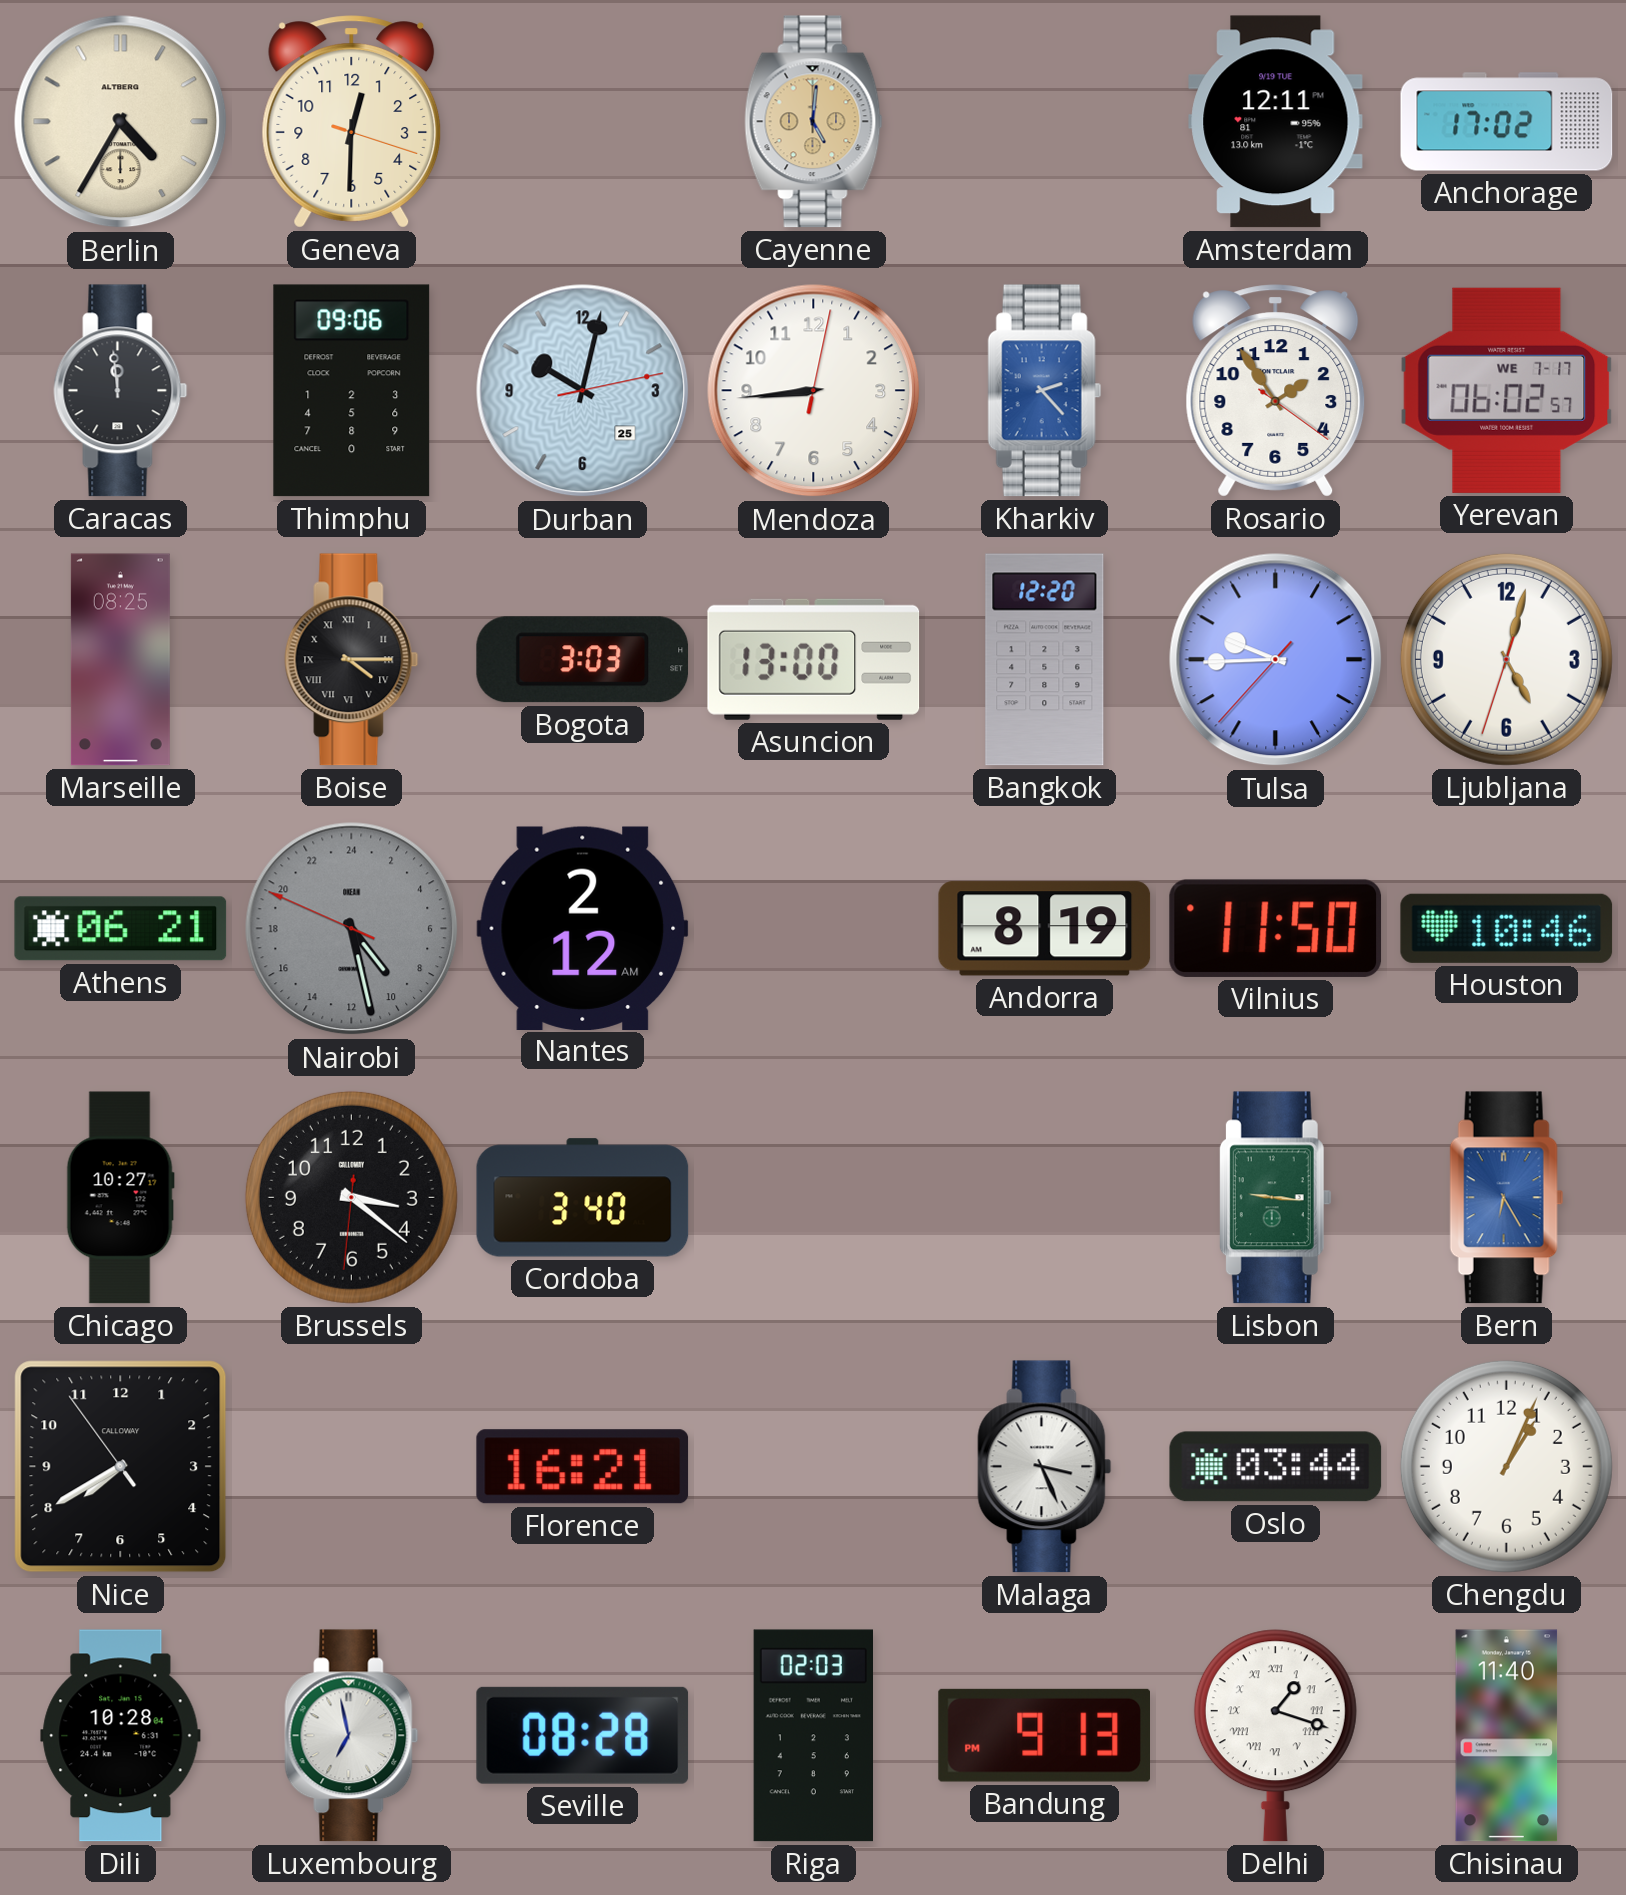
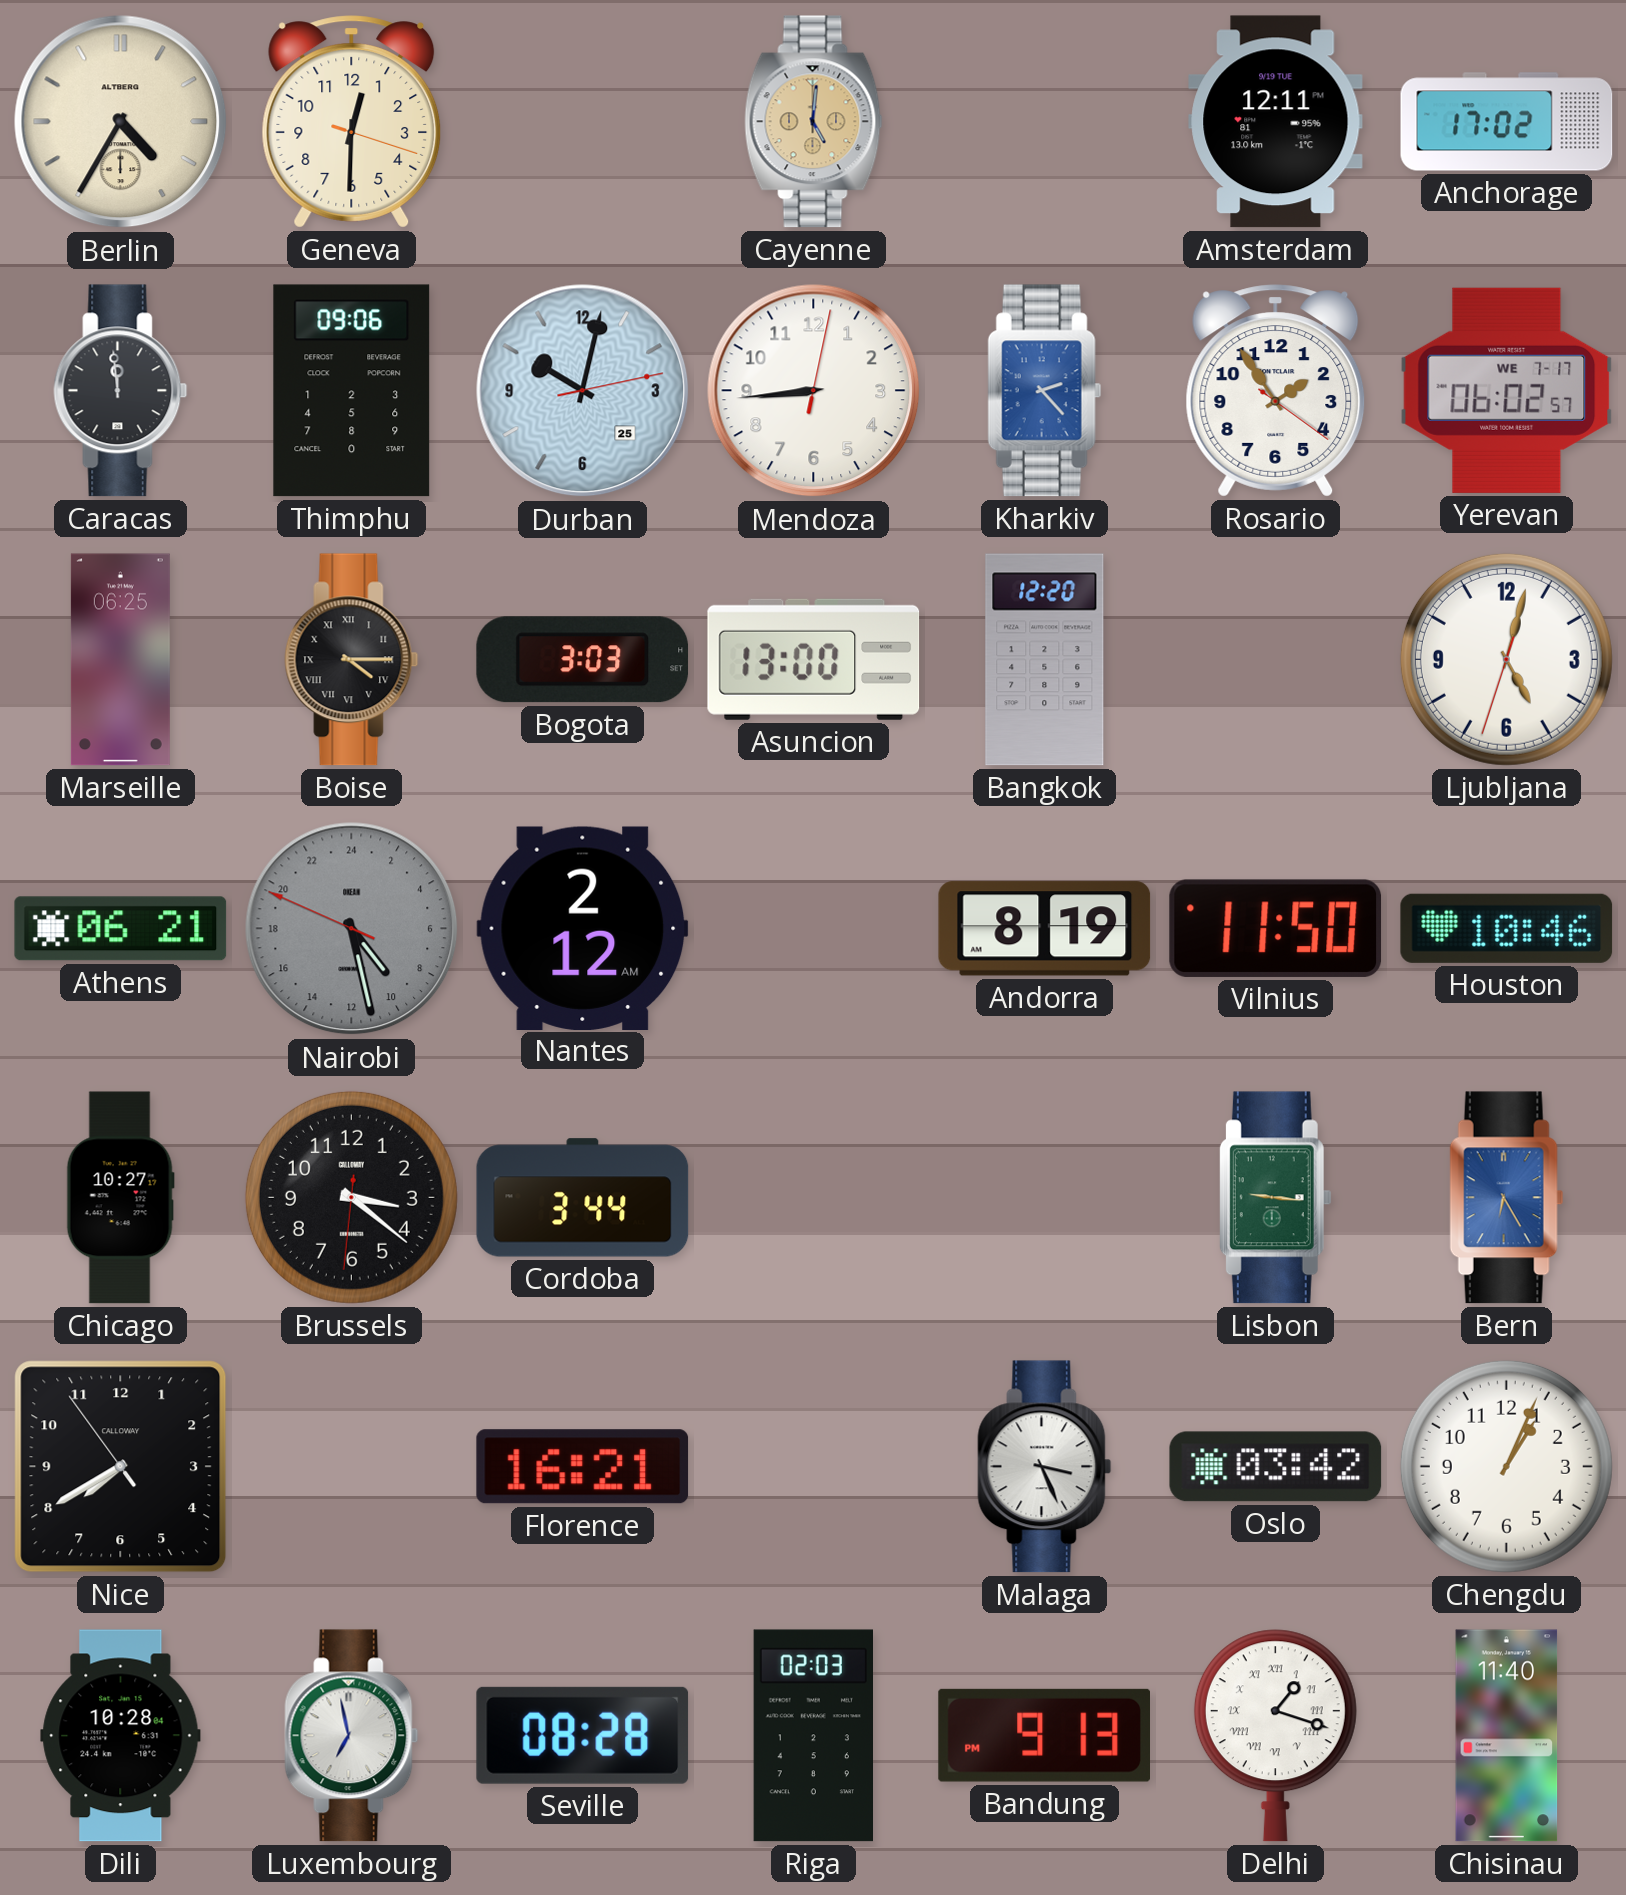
Marseille: 08:25 -> 06:25
Tulsa: 9:44 -> none
Cordoba: 3:40 -> 3:44
Oslo: 03:44 -> 03:42
